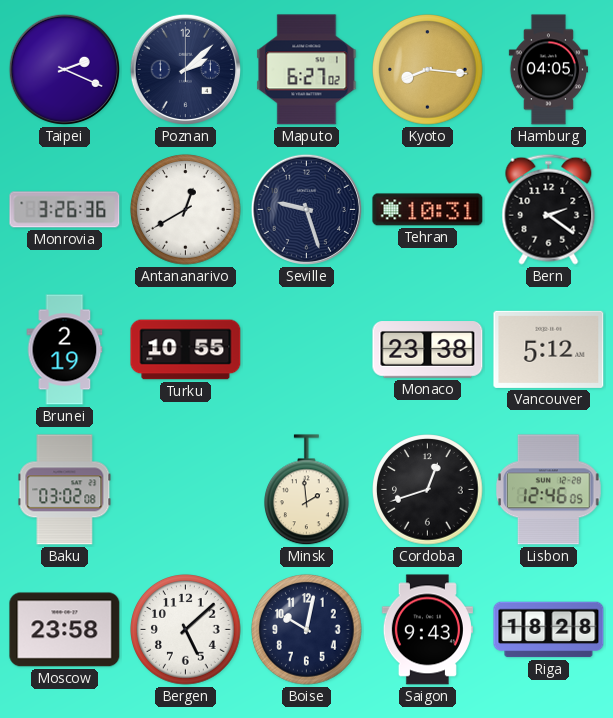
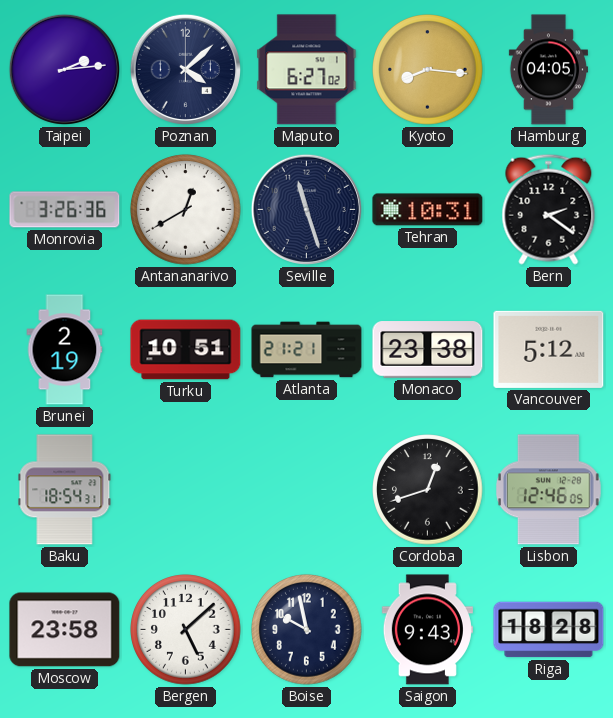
Taipei: 2:19 -> 2:14
Poznan: 2:08 -> 4:08
Seville: 9:27 -> 11:27
Turku: 10:55 -> 10:51
Atlanta: none -> 21:21
Baku: 03:02 -> 18:54
Minsk: 1:59 -> none
Boise: 10:02 -> 9:58
